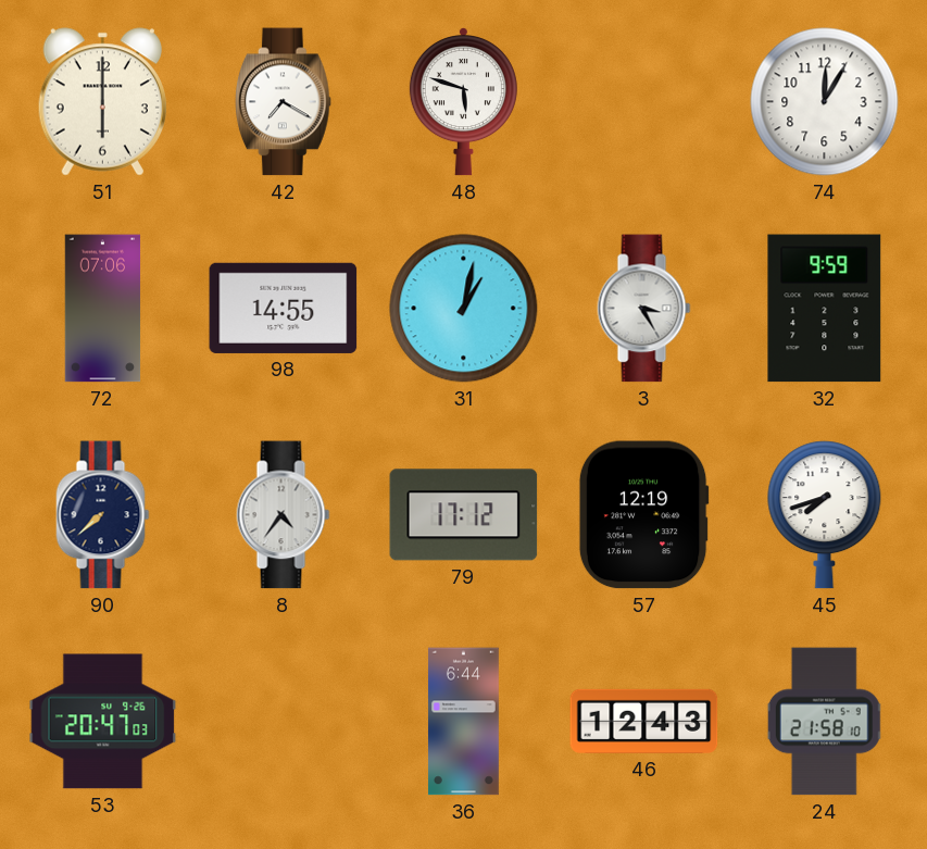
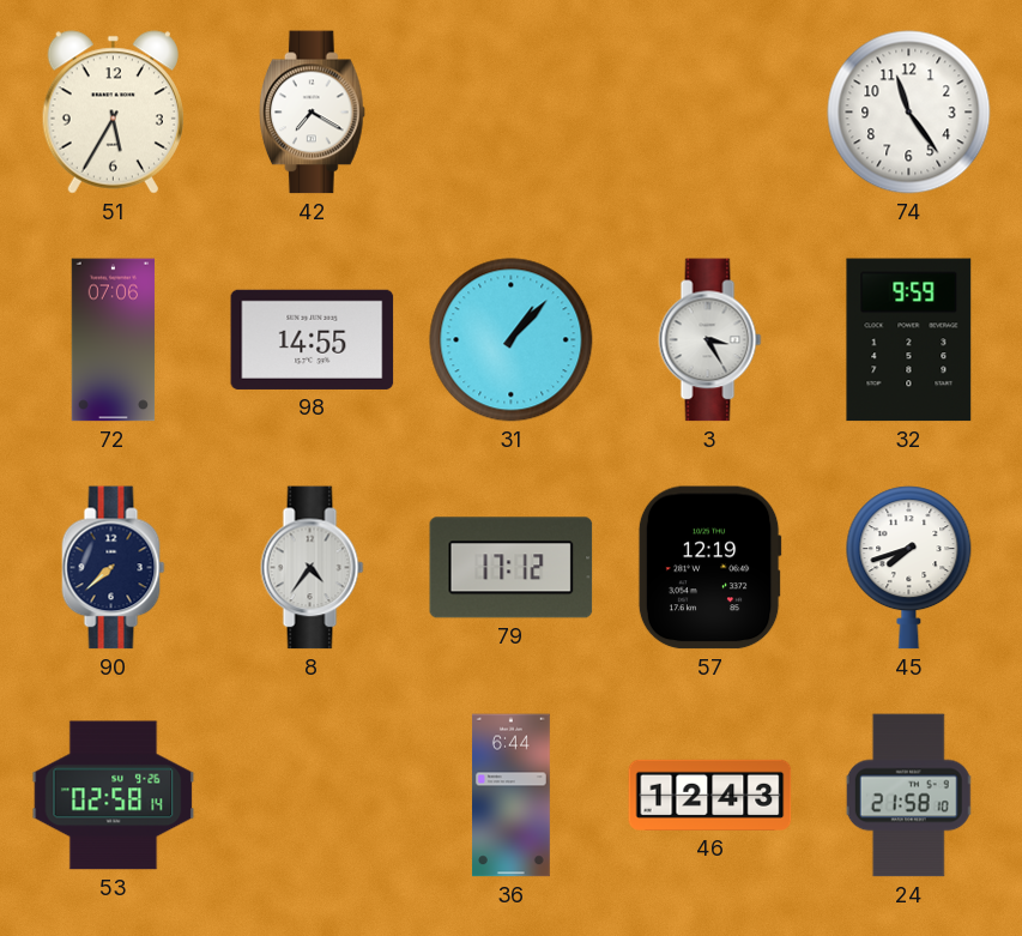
51: 6:00 -> 5:35
48: 5:48 -> none
74: 12:05 -> 11:24
31: 1:02 -> 1:07
53: 20:47 -> 02:58
